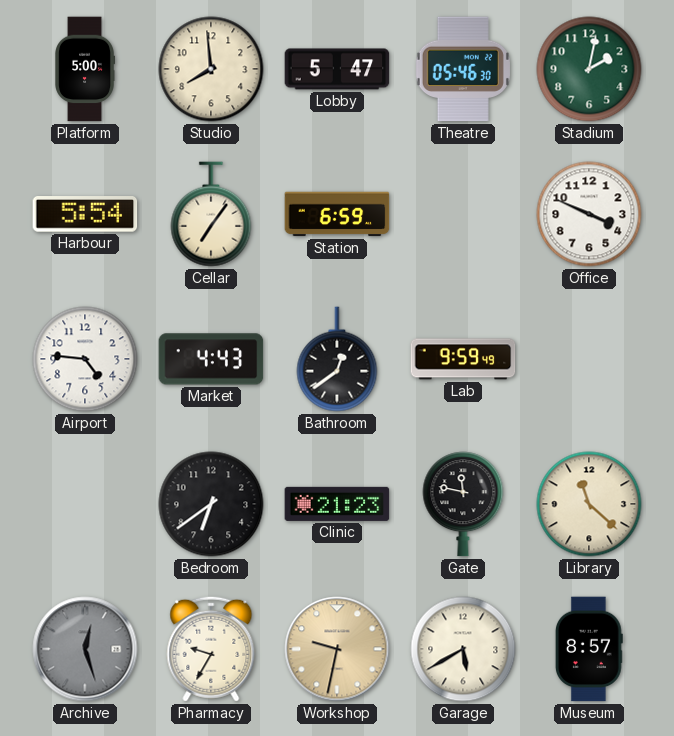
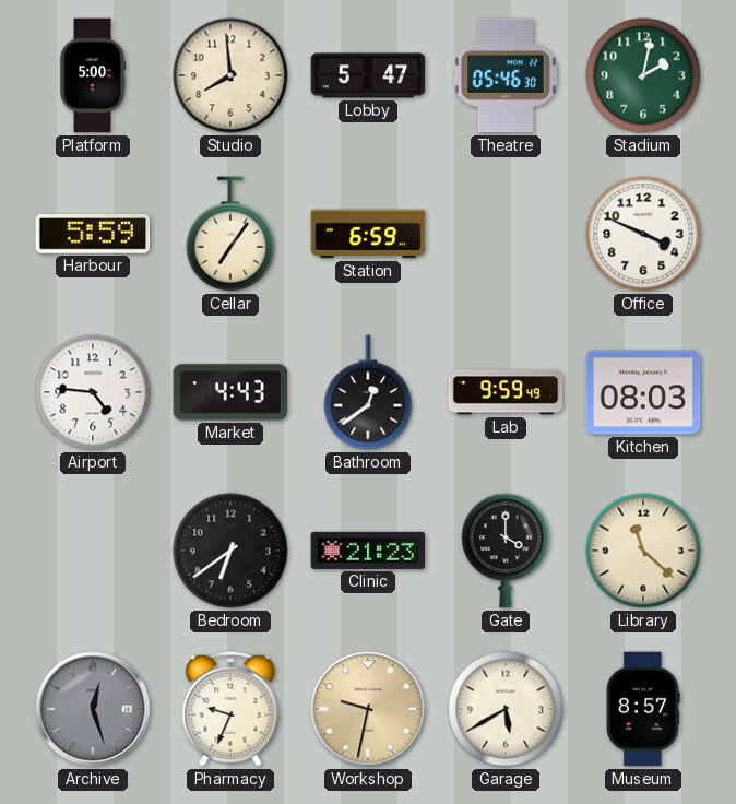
Harbour: 5:54 -> 5:59
Kitchen: none -> 08:03
Gate: 11:47 -> 4:00
Pharmacy: 9:35 -> 9:34
